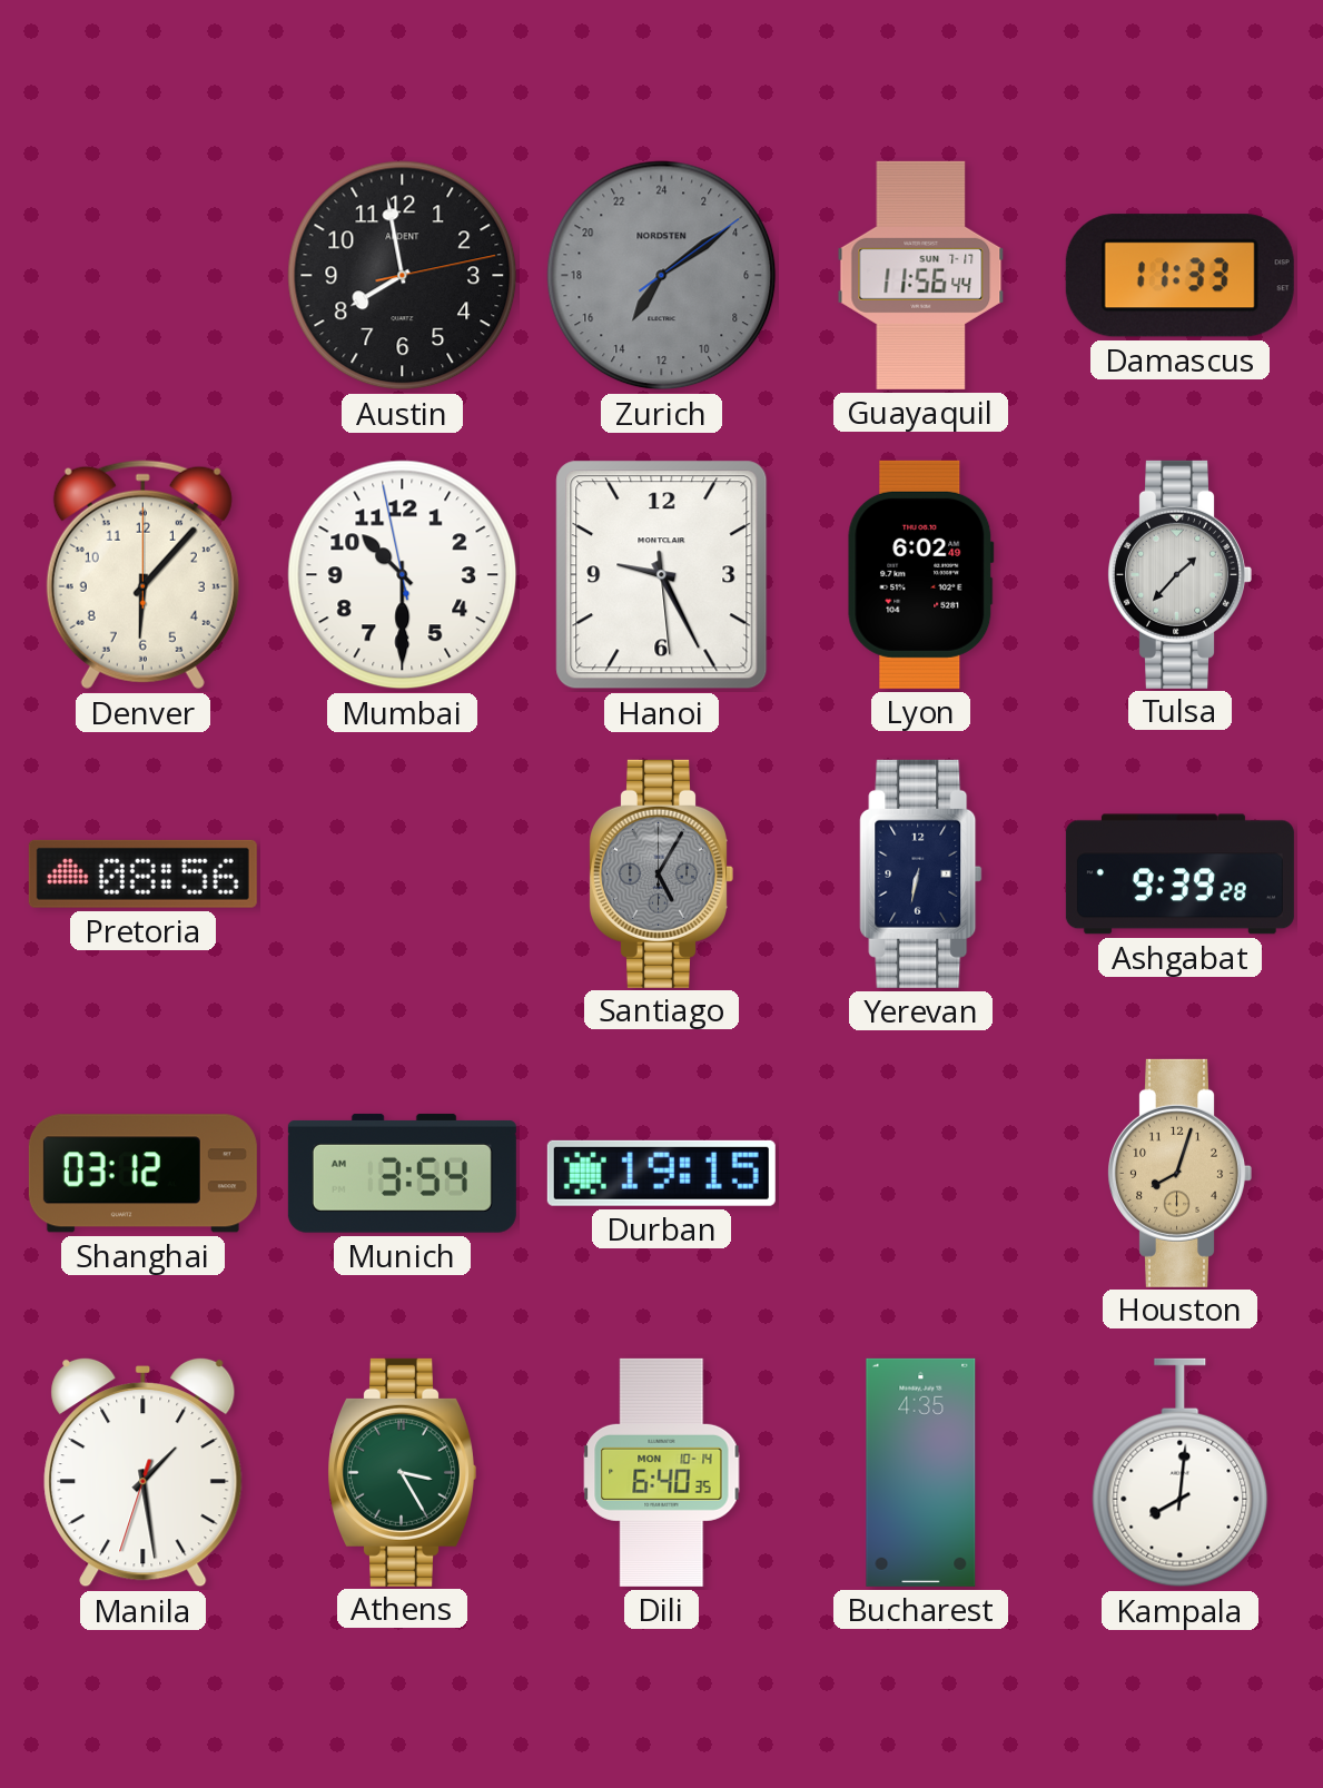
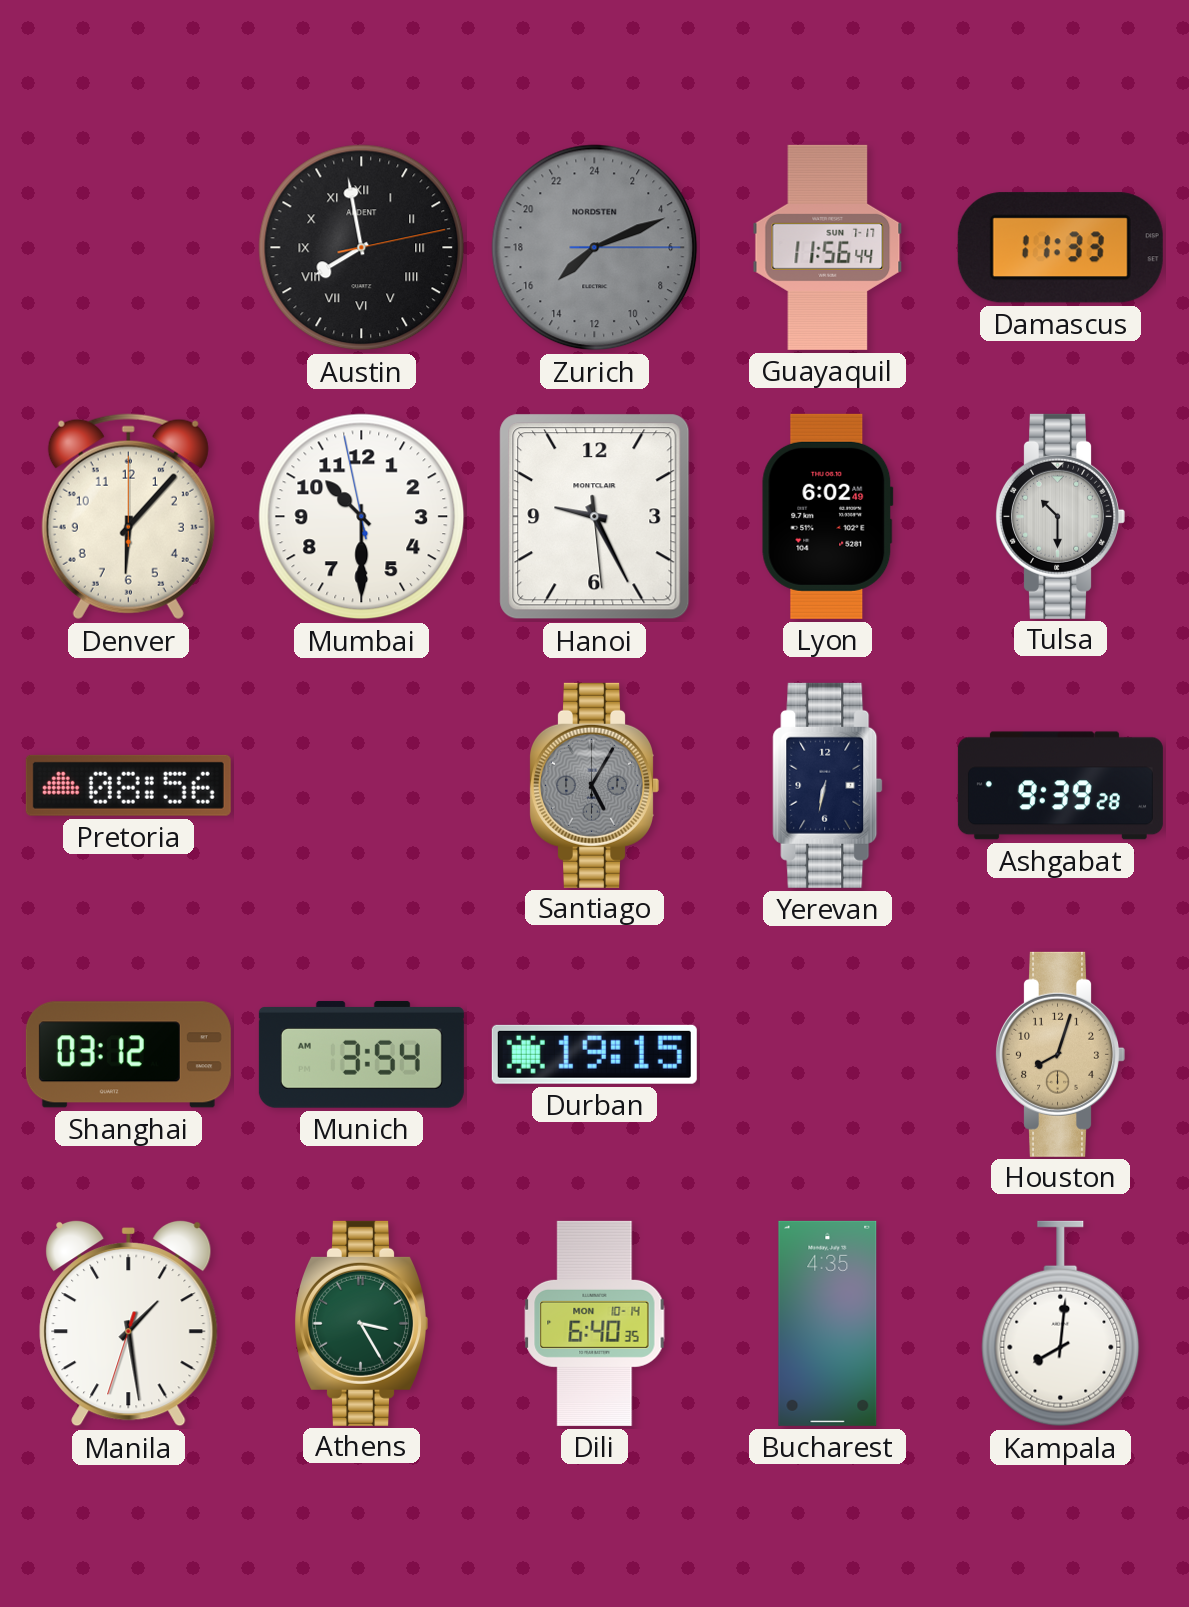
Austin numerals: Arabic -> Roman
Zurich: 14:09 -> 15:11
Tulsa: 1:37 -> 10:30
